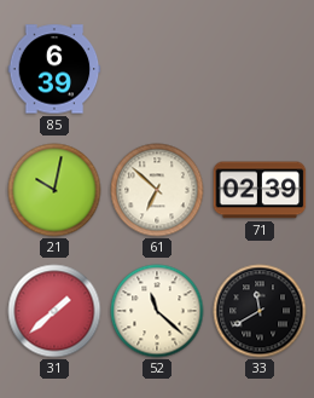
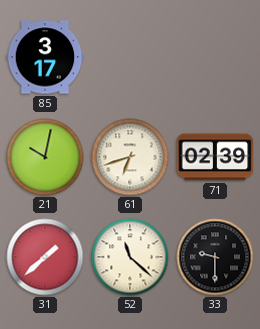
85: 6:39 -> 3:17
61: 6:52 -> 6:42
33: 11:40 -> 9:30
